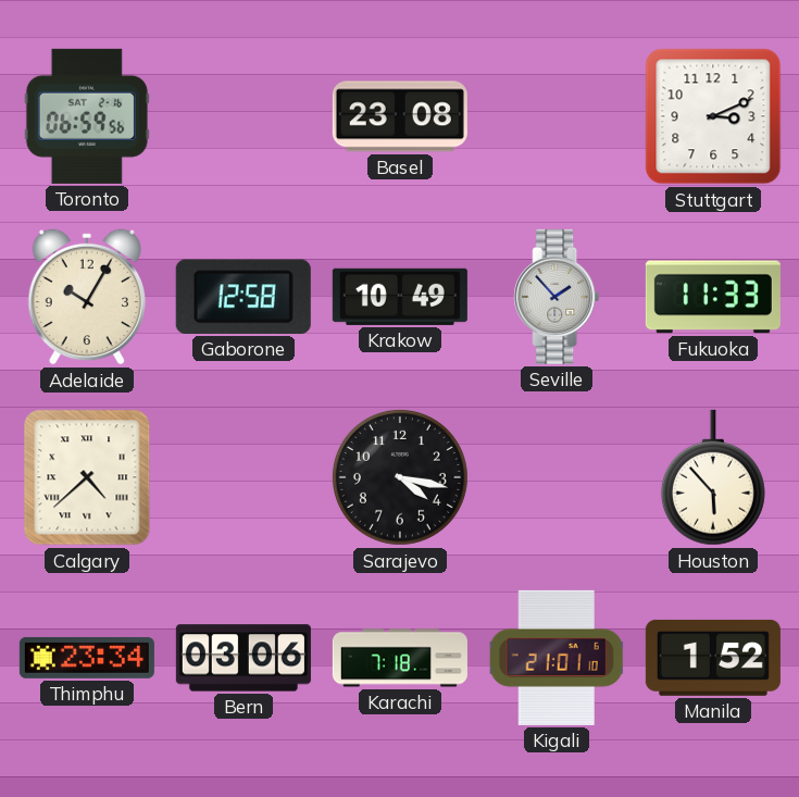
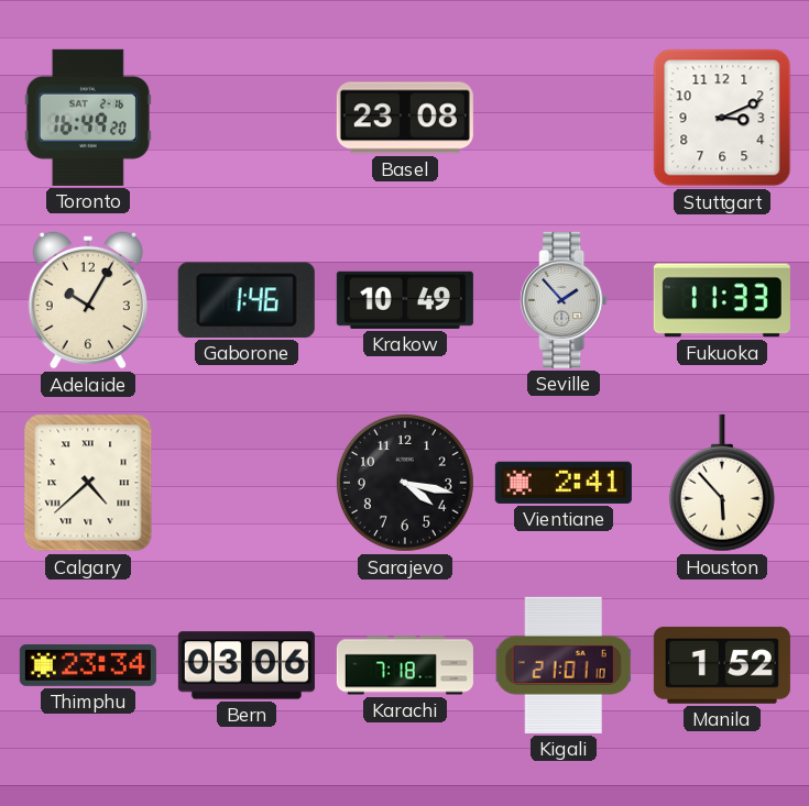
Toronto: 06:59 -> 16:49
Gaborone: 12:58 -> 1:46
Vientiane: none -> 2:41
